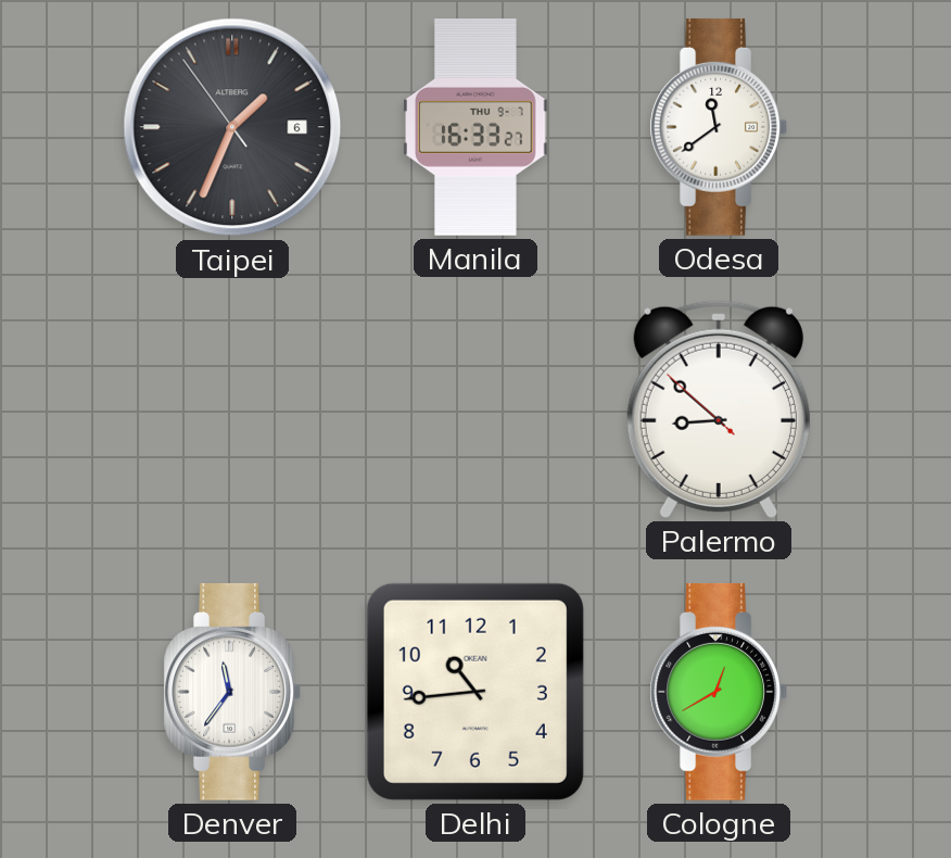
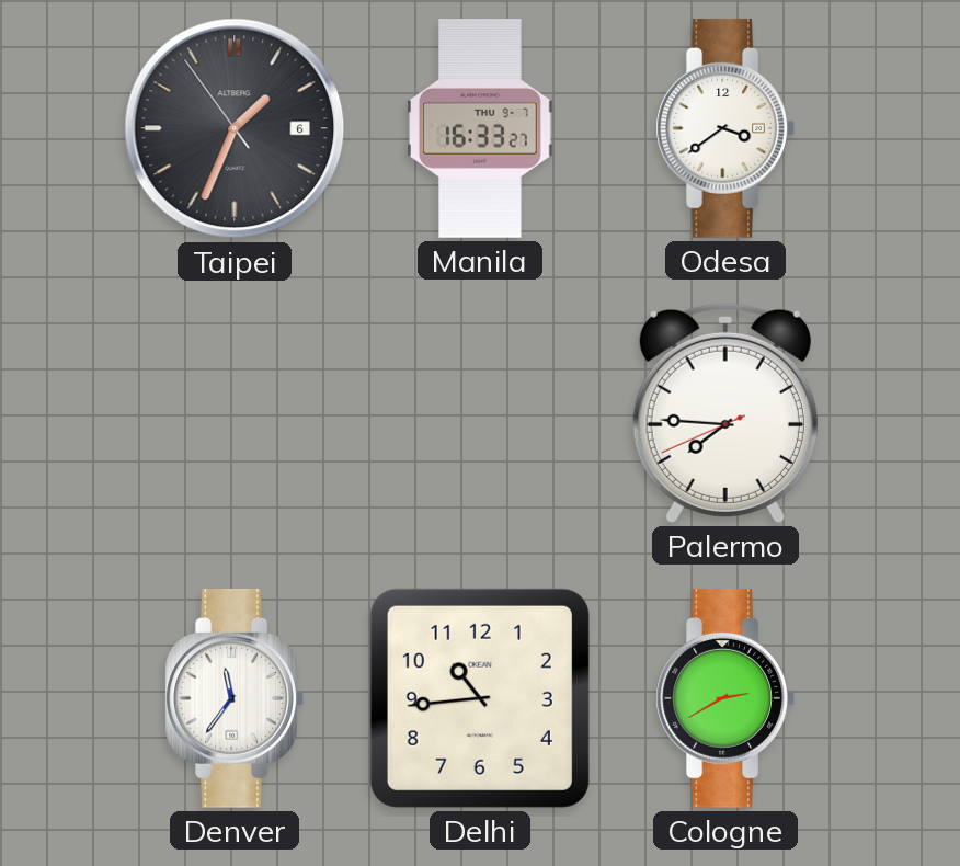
Odesa: 11:39 -> 3:39
Palermo: 8:51 -> 7:45
Cologne: 12:40 -> 2:40
